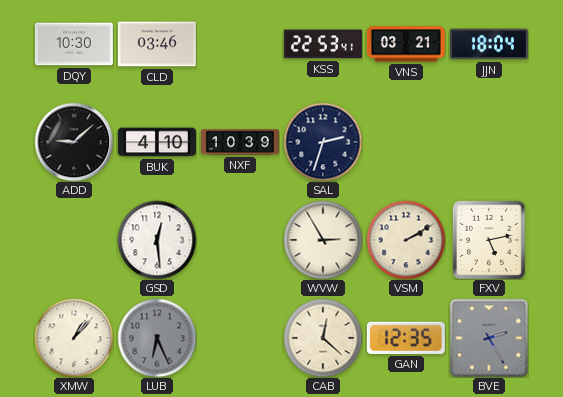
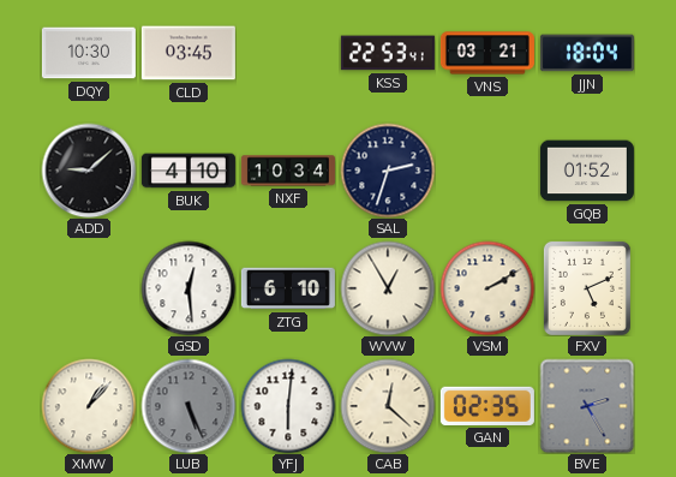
CLD: 03:46 -> 03:45
NXF: 10:39 -> 10:34
GQB: none -> 01:52
ZTG: none -> 6:10
WVW: 2:55 -> 12:55
FXV: 5:13 -> 5:11
LUB: 6:26 -> 5:26
YFJ: none -> 6:01
GAN: 12:35 -> 02:35
